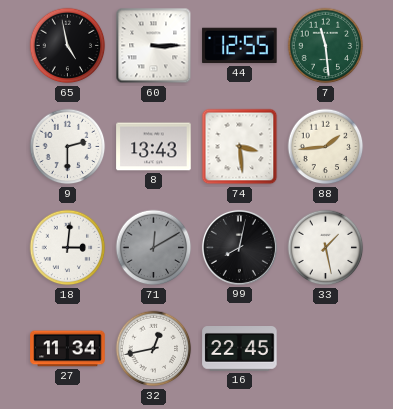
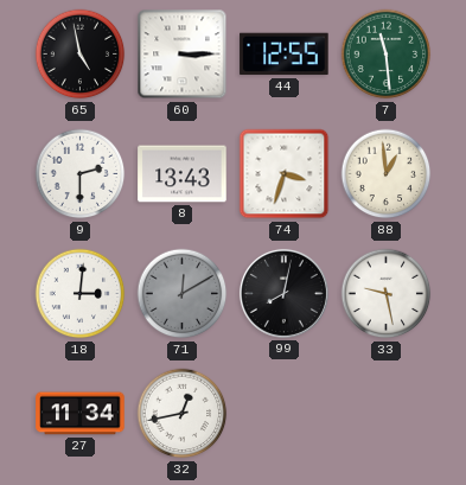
74: 3:29 -> 3:33
88: 1:44 -> 12:59
33: 1:28 -> 9:28
16: 22:45 -> none
